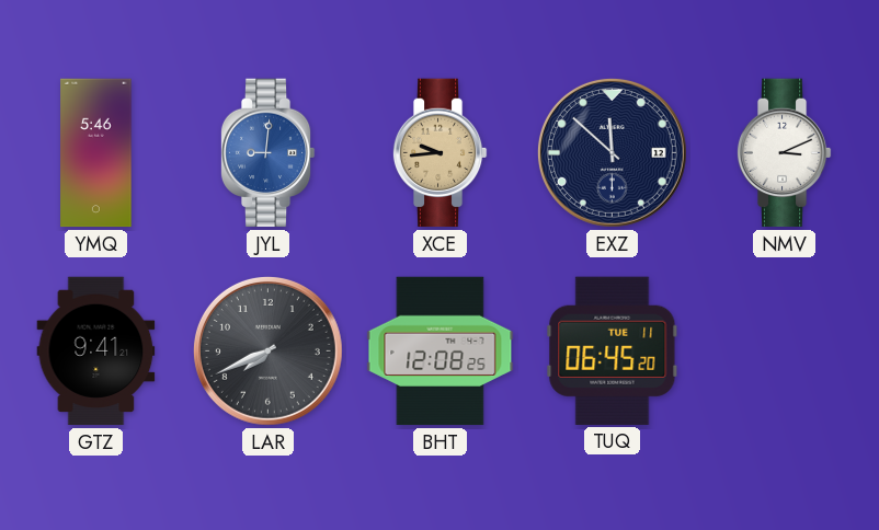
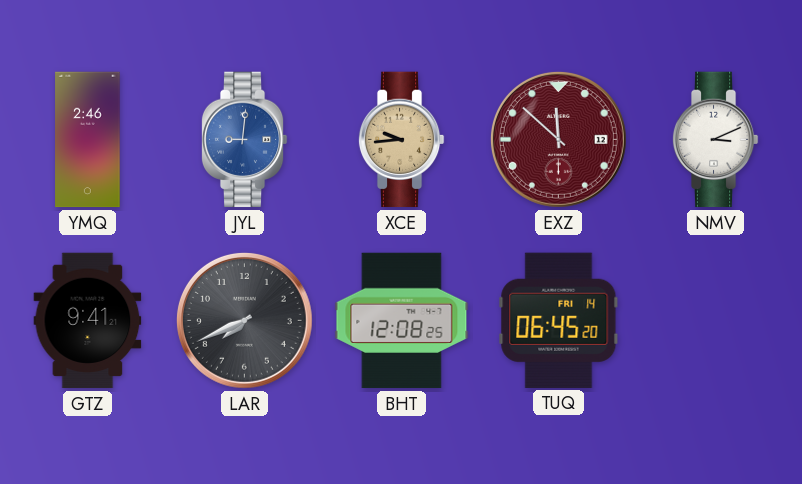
YMQ: 5:46 -> 2:46
EXZ dial: navy -> burgundy
TUQ date: TUE 11 -> FRI 14
